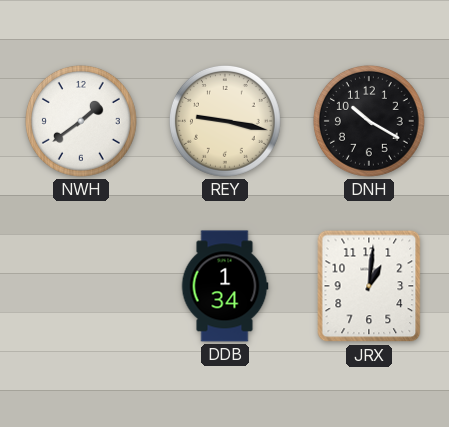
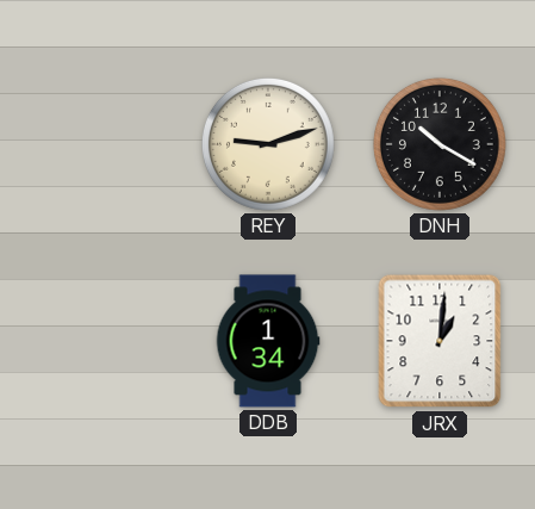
NWH: 1:39 -> none
REY: 9:17 -> 9:12
